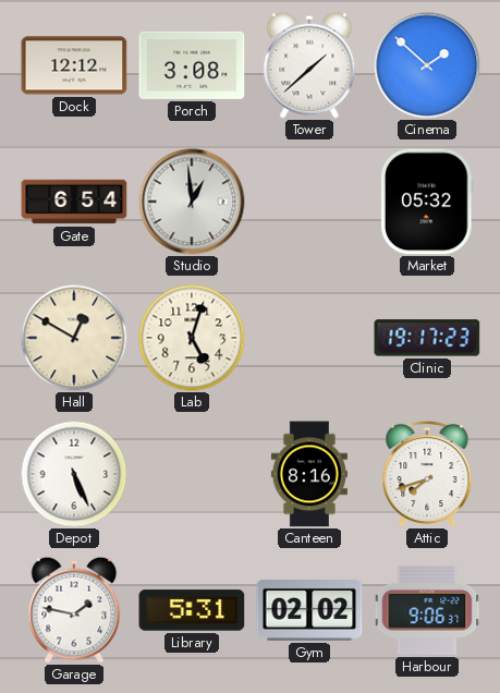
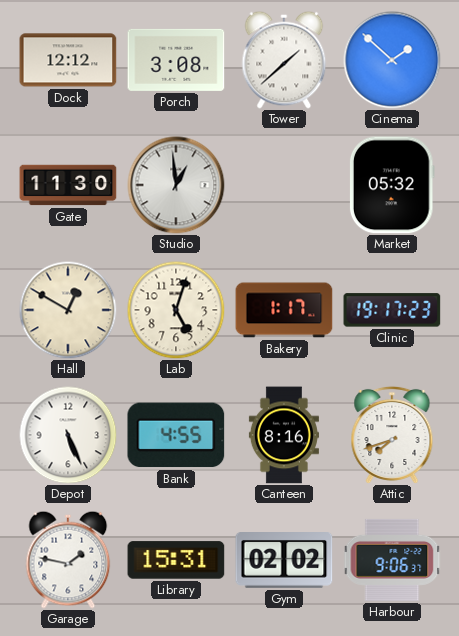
Gate: 6:54 -> 11:30
Bakery: none -> 1:17
Bank: none -> 4:55
Library: 5:31 -> 15:31
